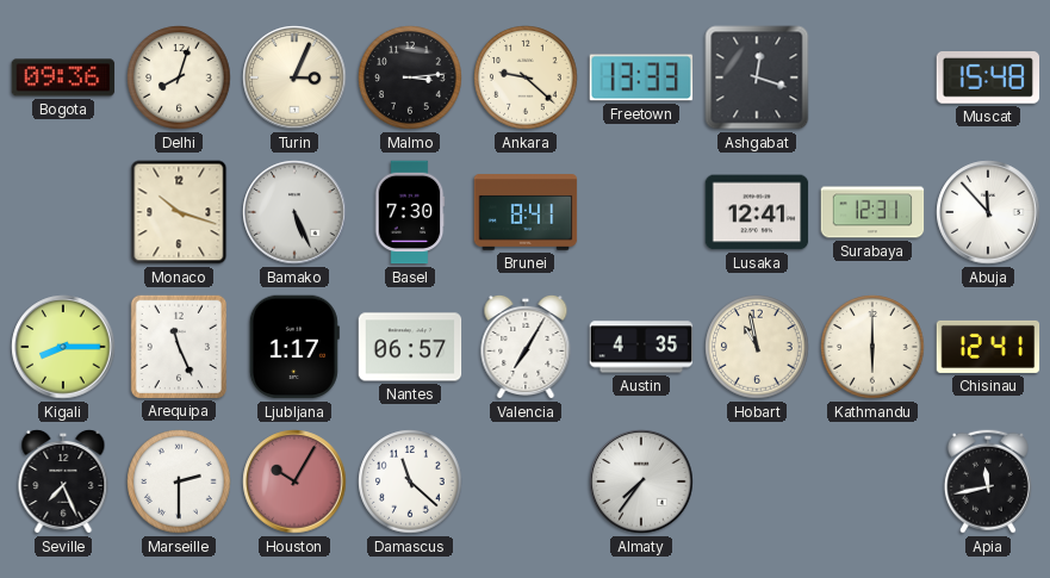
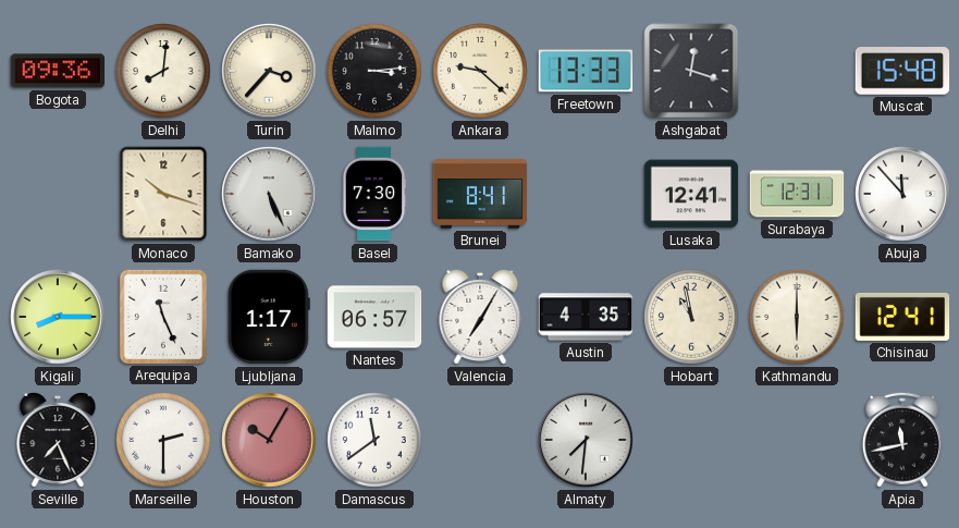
Delhi: 8:03 -> 8:01
Turin: 3:04 -> 3:37
Damascus: 11:22 -> 11:39
Almaty: 7:36 -> 7:31
